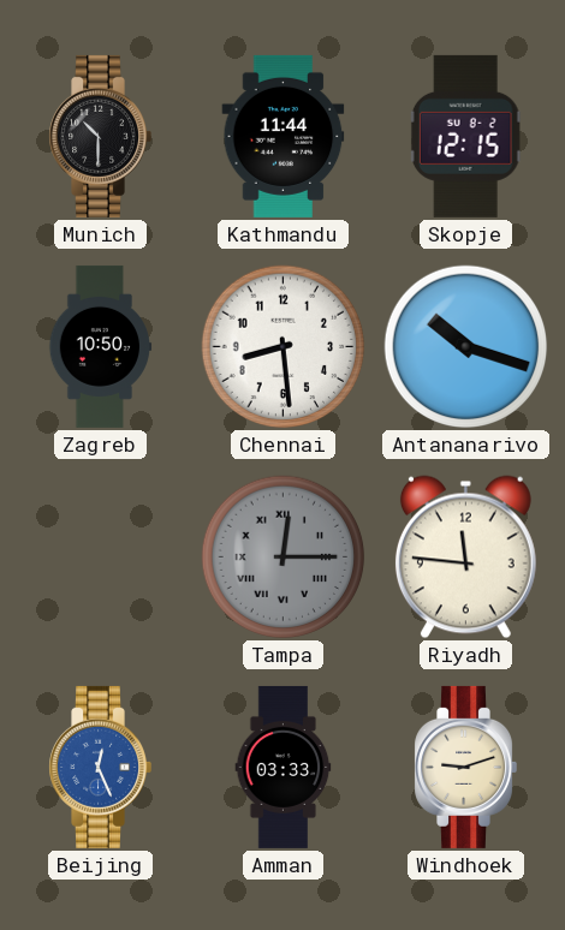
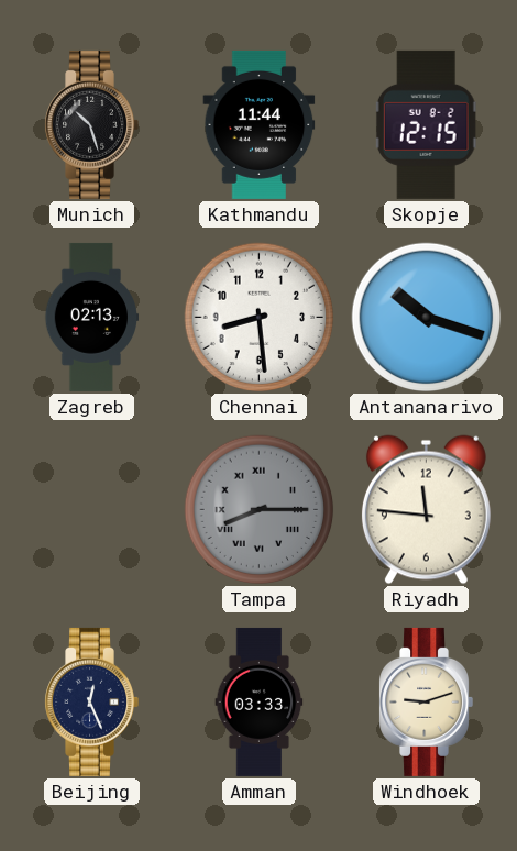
Munich: 10:30 -> 10:27
Zagreb: 10:50 -> 02:13
Tampa: 12:15 -> 8:15
Beijing dial: blue -> navy
